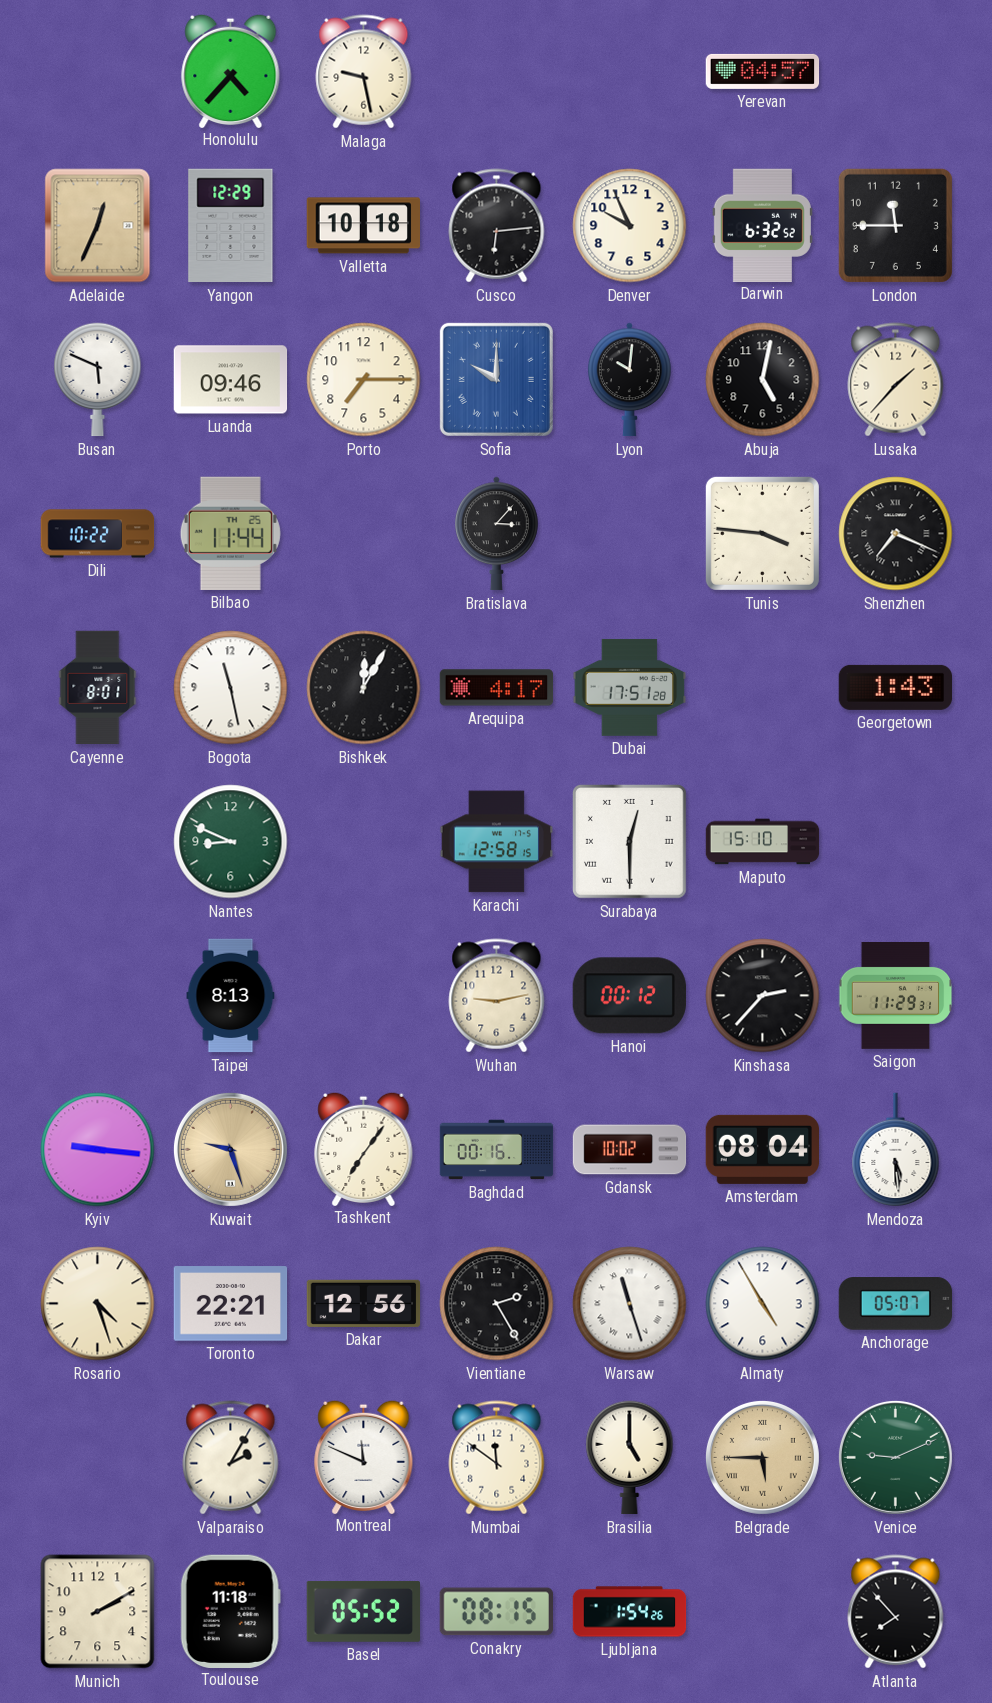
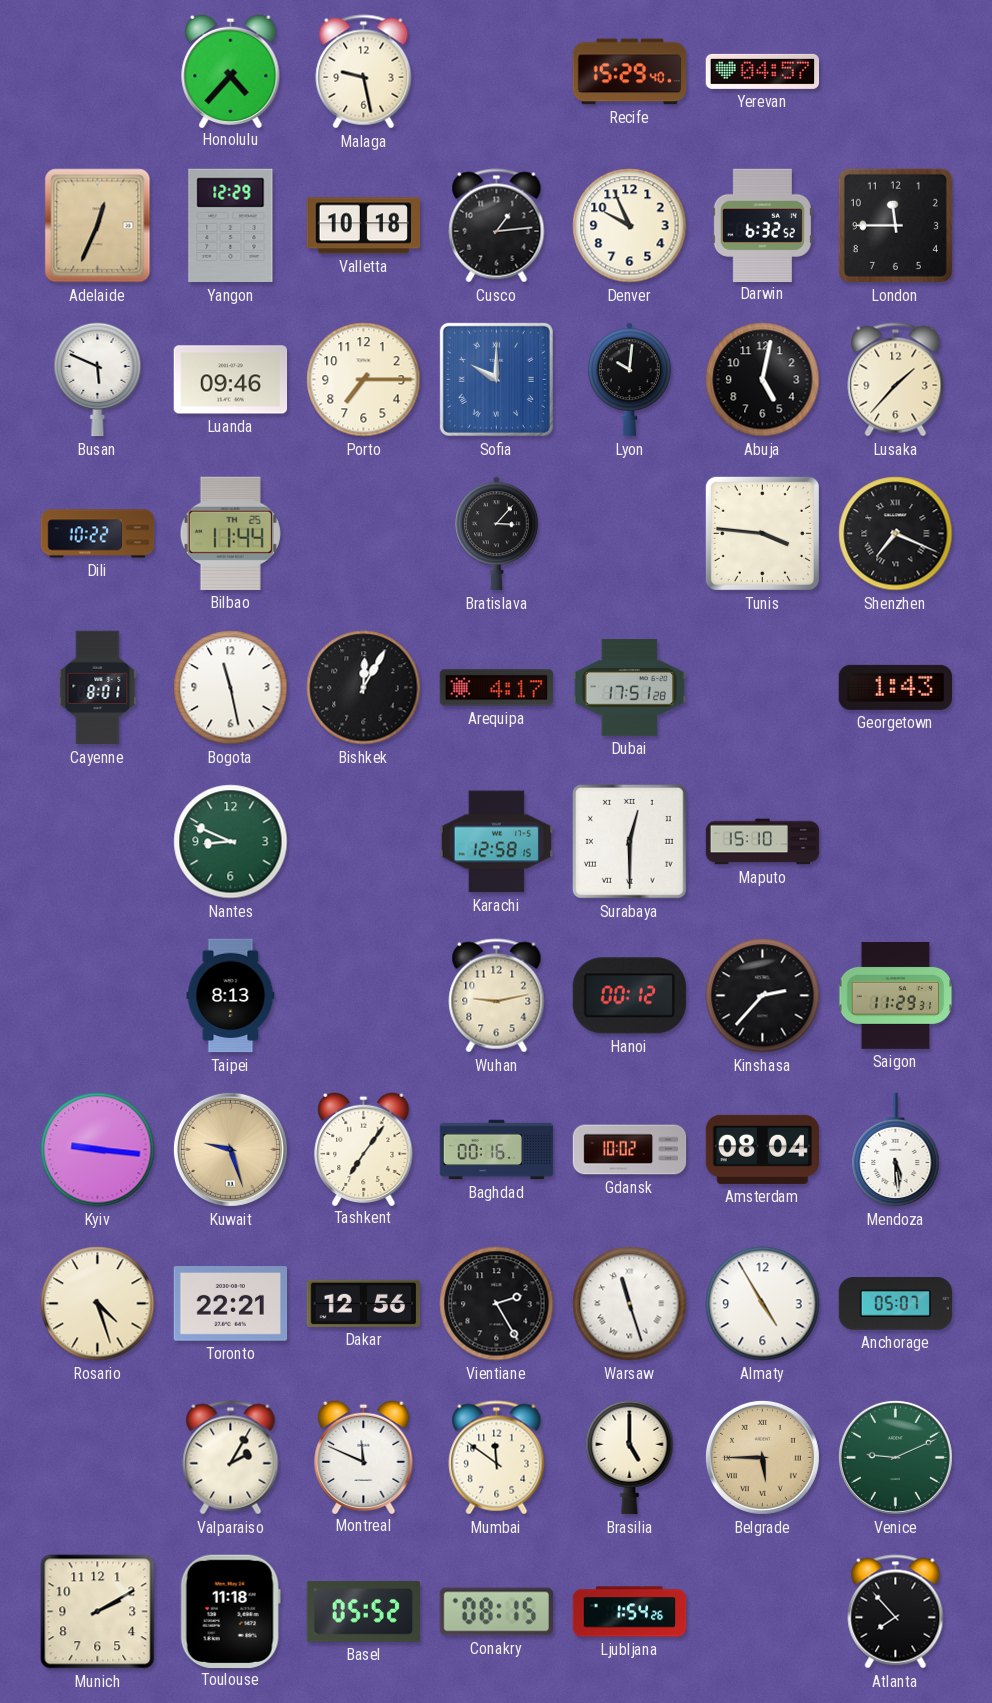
Recife: none -> 15:29
Cusco: 6:14 -> 1:14
